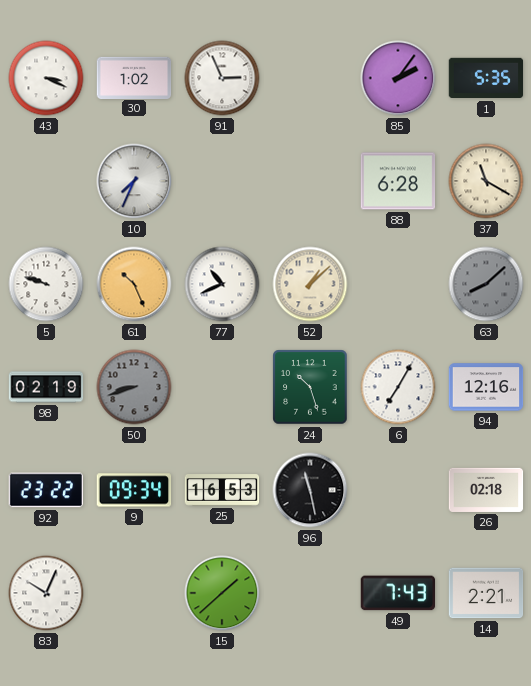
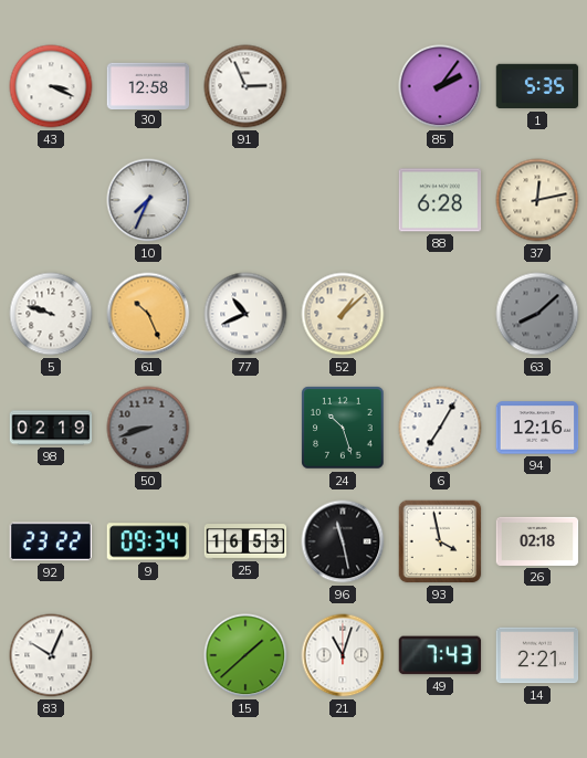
30: 1:02 -> 12:58
37: 11:20 -> 12:13
93: none -> 3:58
21: none -> 11:03
